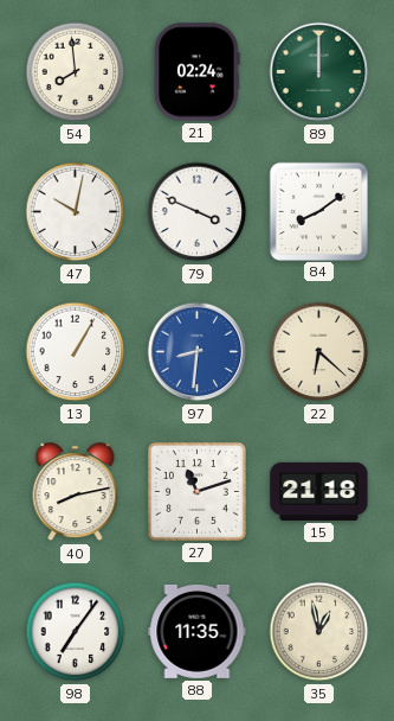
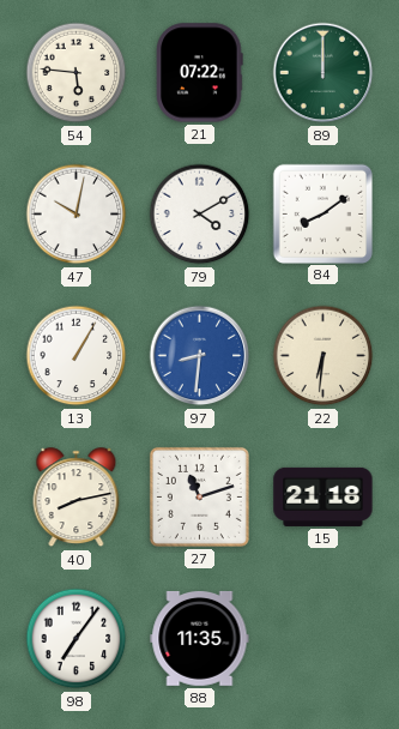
54: 7:59 -> 5:46
21: 02:24 -> 07:22
79: 3:49 -> 4:10
22: 6:22 -> 6:31
35: 12:58 -> none
